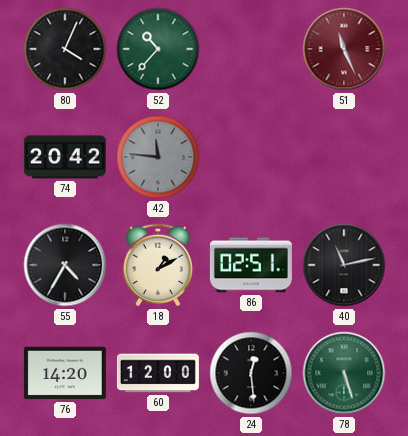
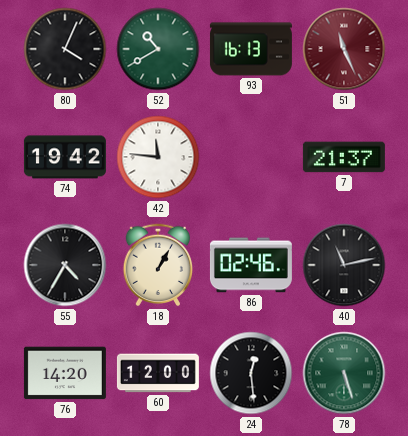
52: 10:37 -> 10:40
93: none -> 16:13
74: 20:42 -> 19:42
42 dial: grey -> white
7: none -> 21:37
18: 1:10 -> 1:05
86: 02:51 -> 02:46
